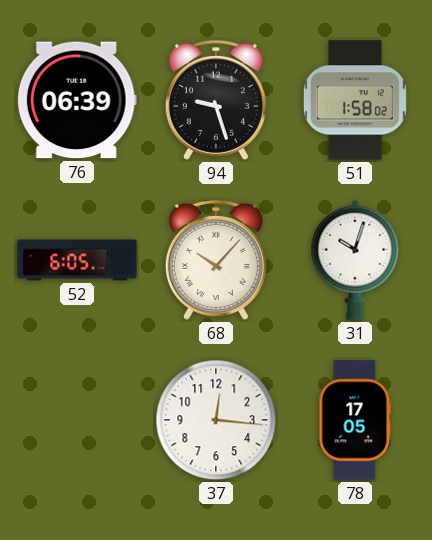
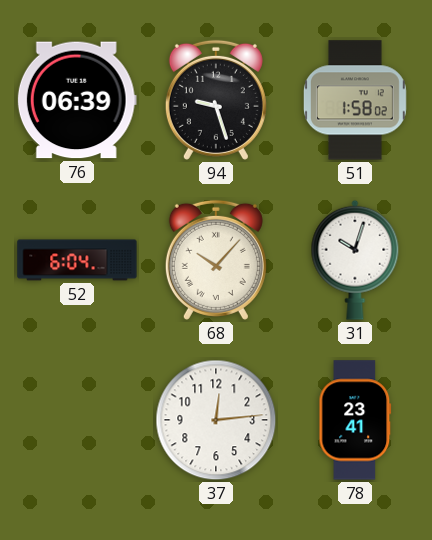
52: 6:05 -> 6:04
37: 12:16 -> 12:14
78: 17:05 -> 23:41
